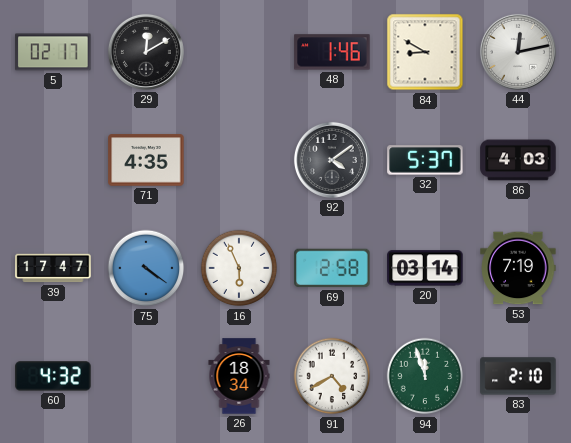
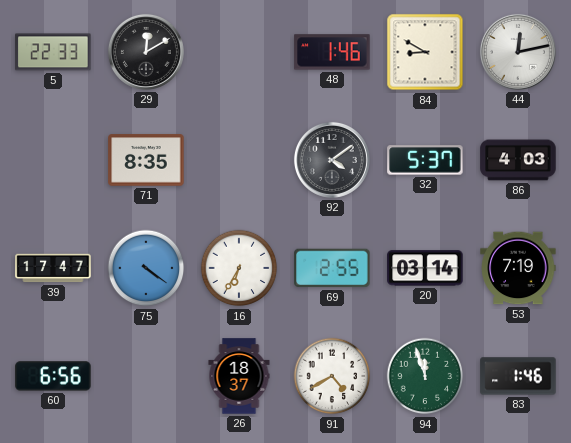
5: 02:17 -> 22:33
71: 4:35 -> 8:35
16: 5:56 -> 6:35
69: 2:58 -> 2:55
60: 4:32 -> 6:56
26: 18:34 -> 18:37
83: 2:10 -> 1:46
